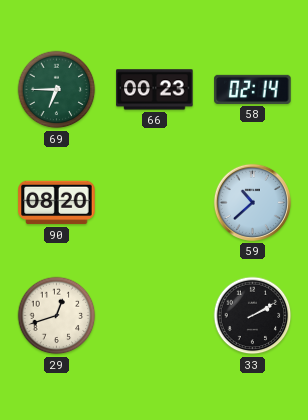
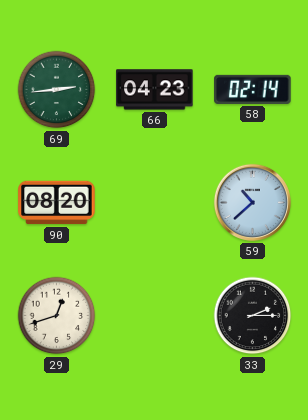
69: 6:45 -> 2:44
66: 00:23 -> 04:23
33: 2:10 -> 2:15
